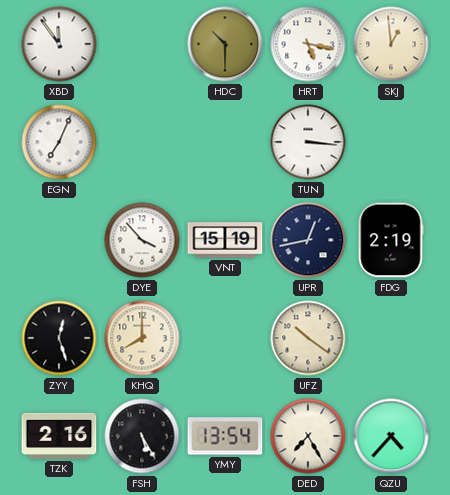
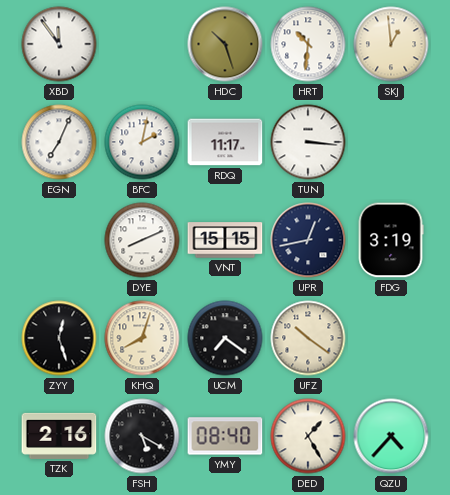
HDC: 10:30 -> 10:27
HRT: 5:17 -> 10:31
BFC: none -> 2:02
RDQ: none -> 11:17
DYE: 3:53 -> 8:11
VNT: 15:19 -> 15:15
FDG: 2:19 -> 3:19
KHQ: 8:00 -> 8:03
UCM: none -> 7:21
FSH: 5:25 -> 5:20
YMY: 13:54 -> 08:40
DED: 7:25 -> 1:25
